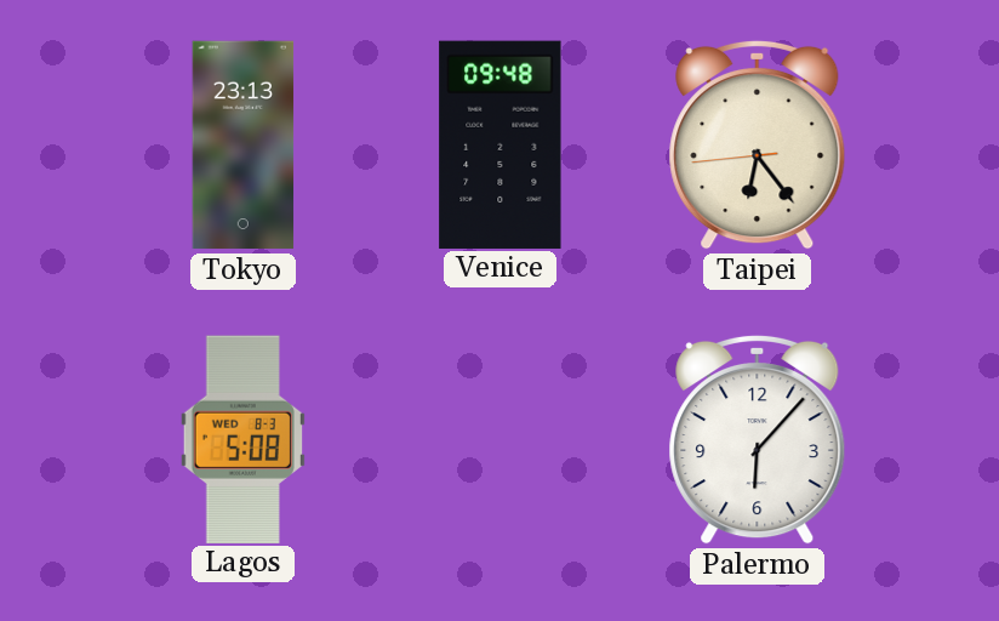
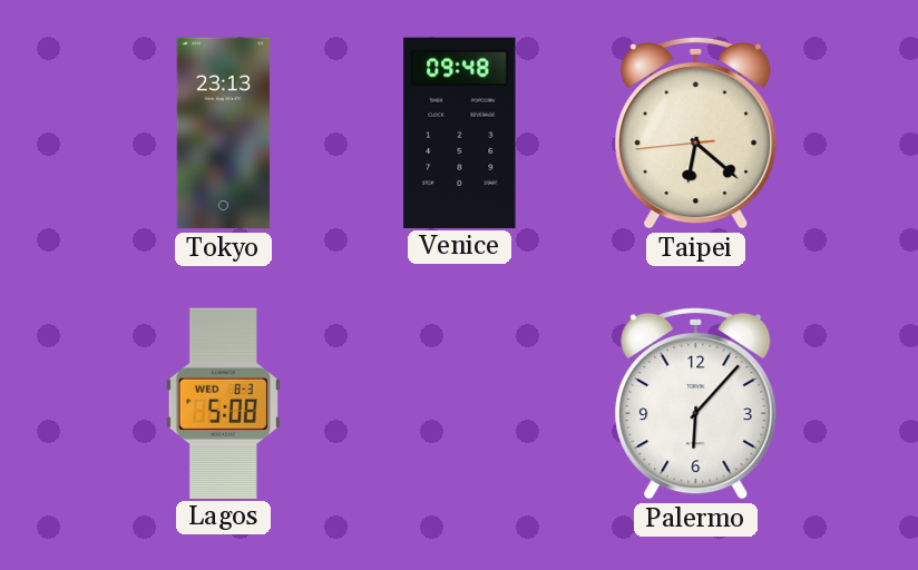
Taipei: 6:23 -> 6:21
